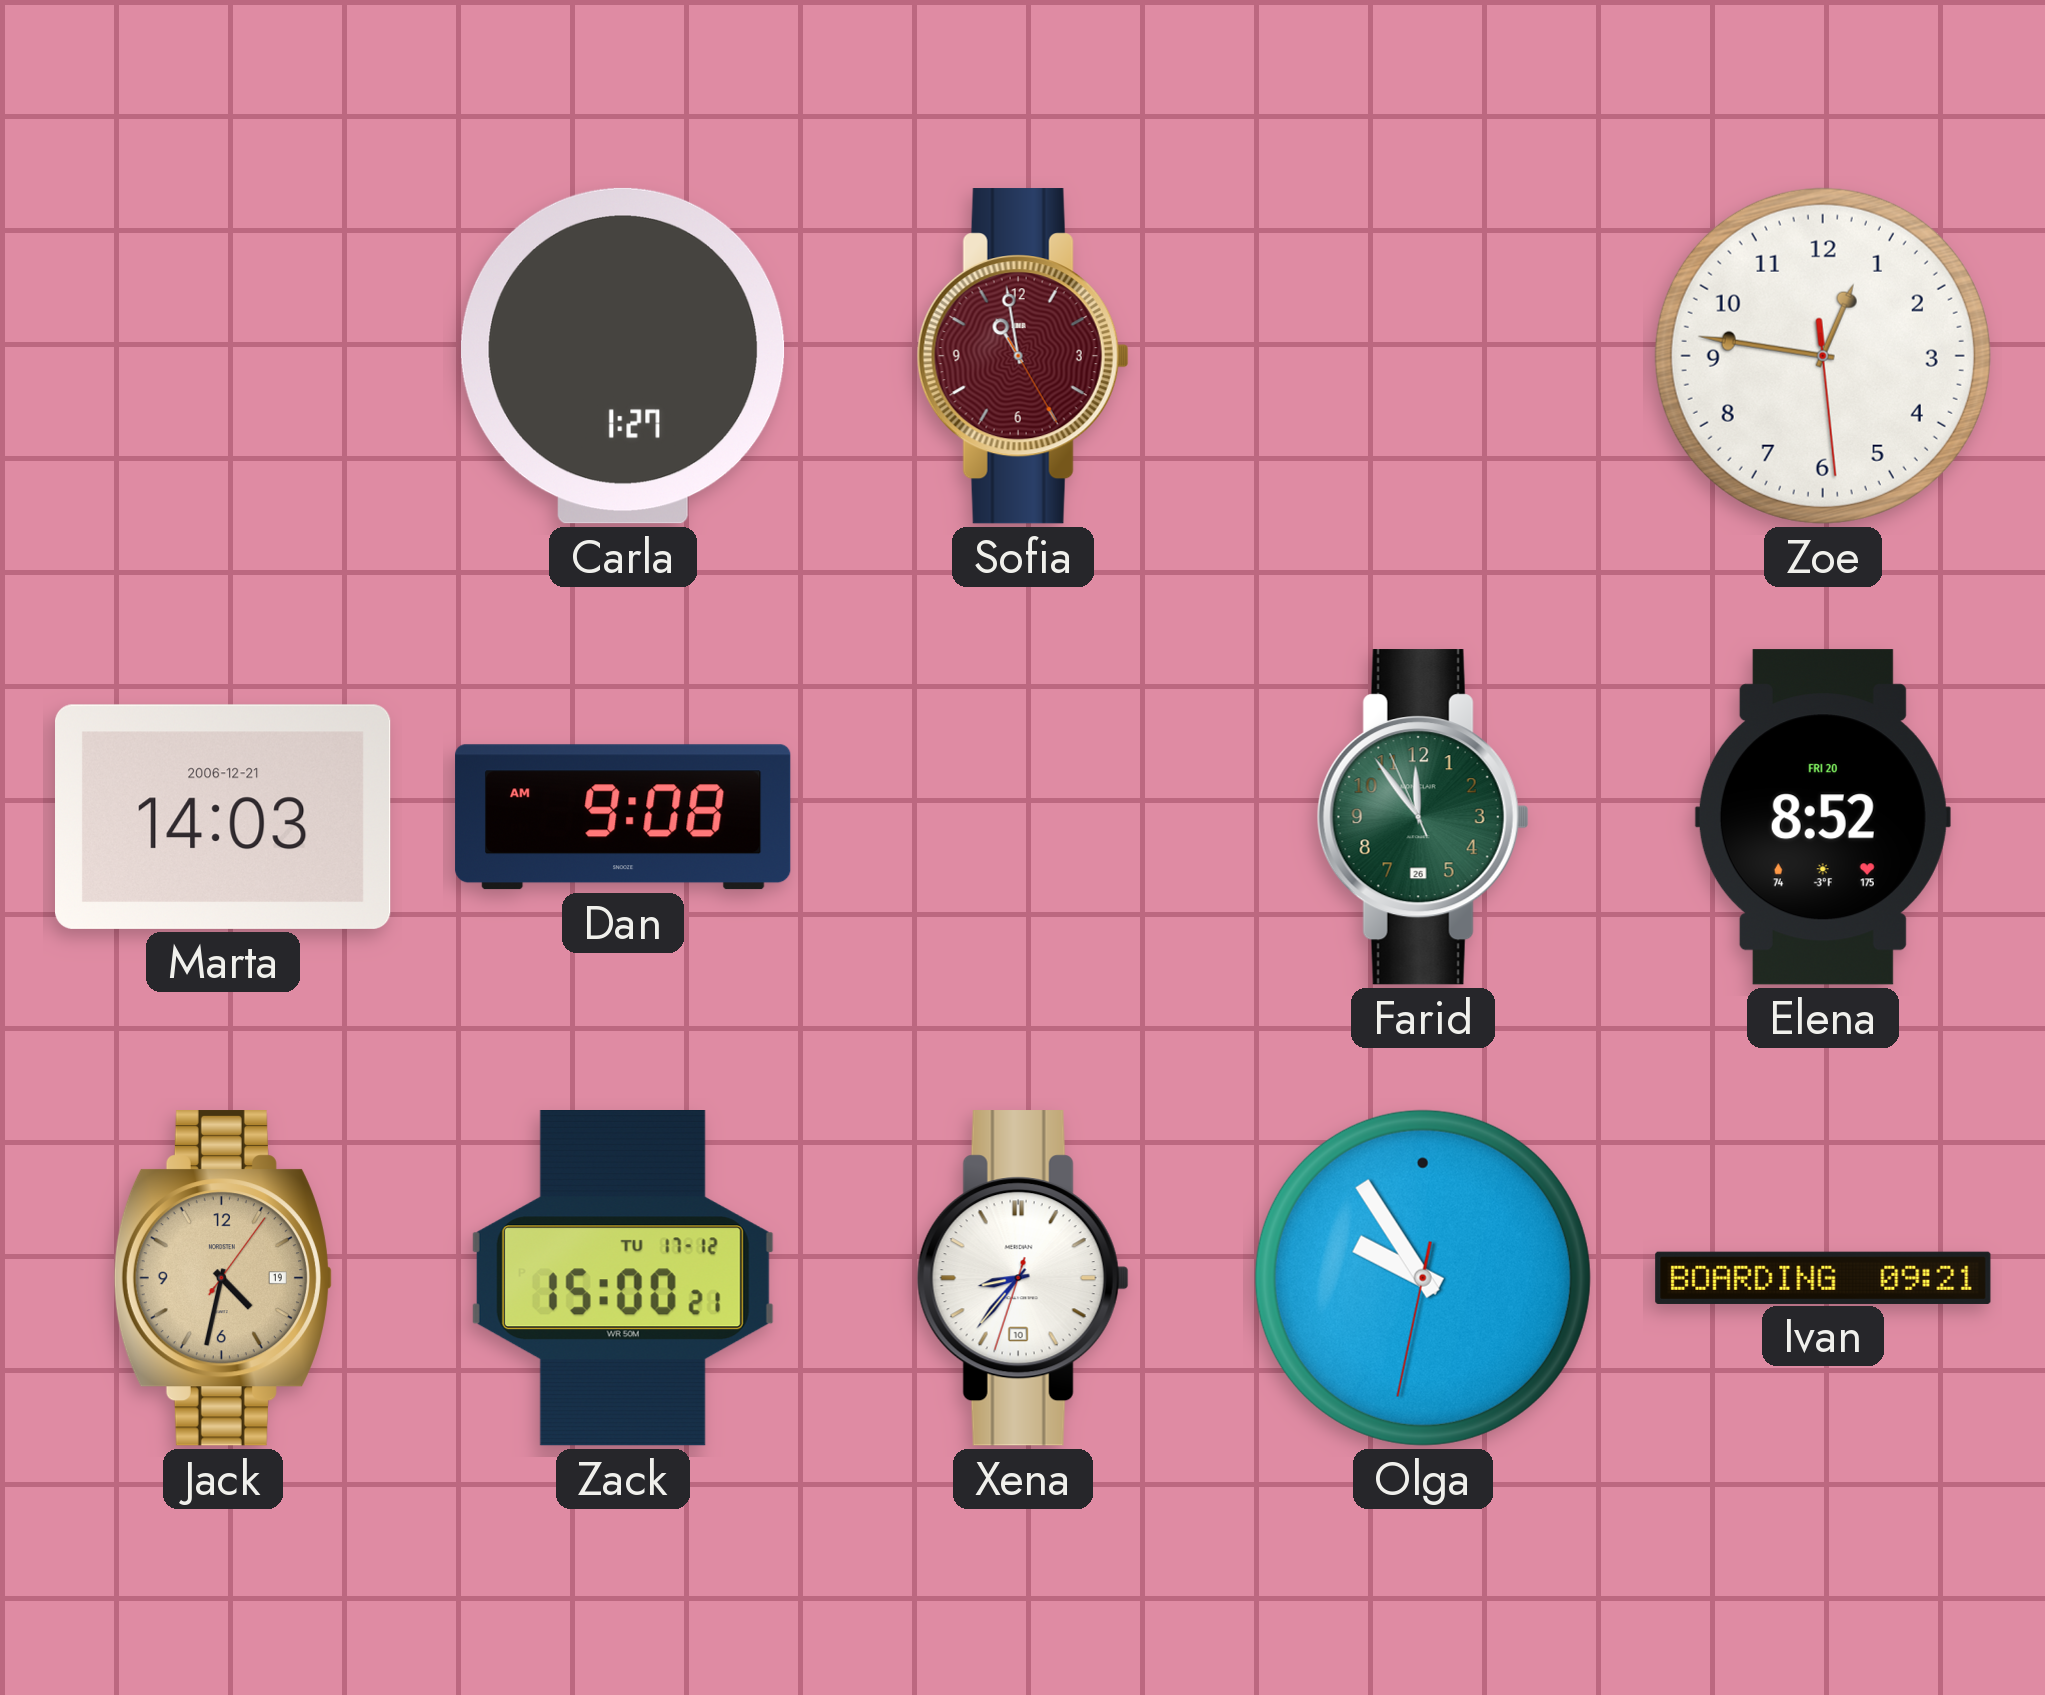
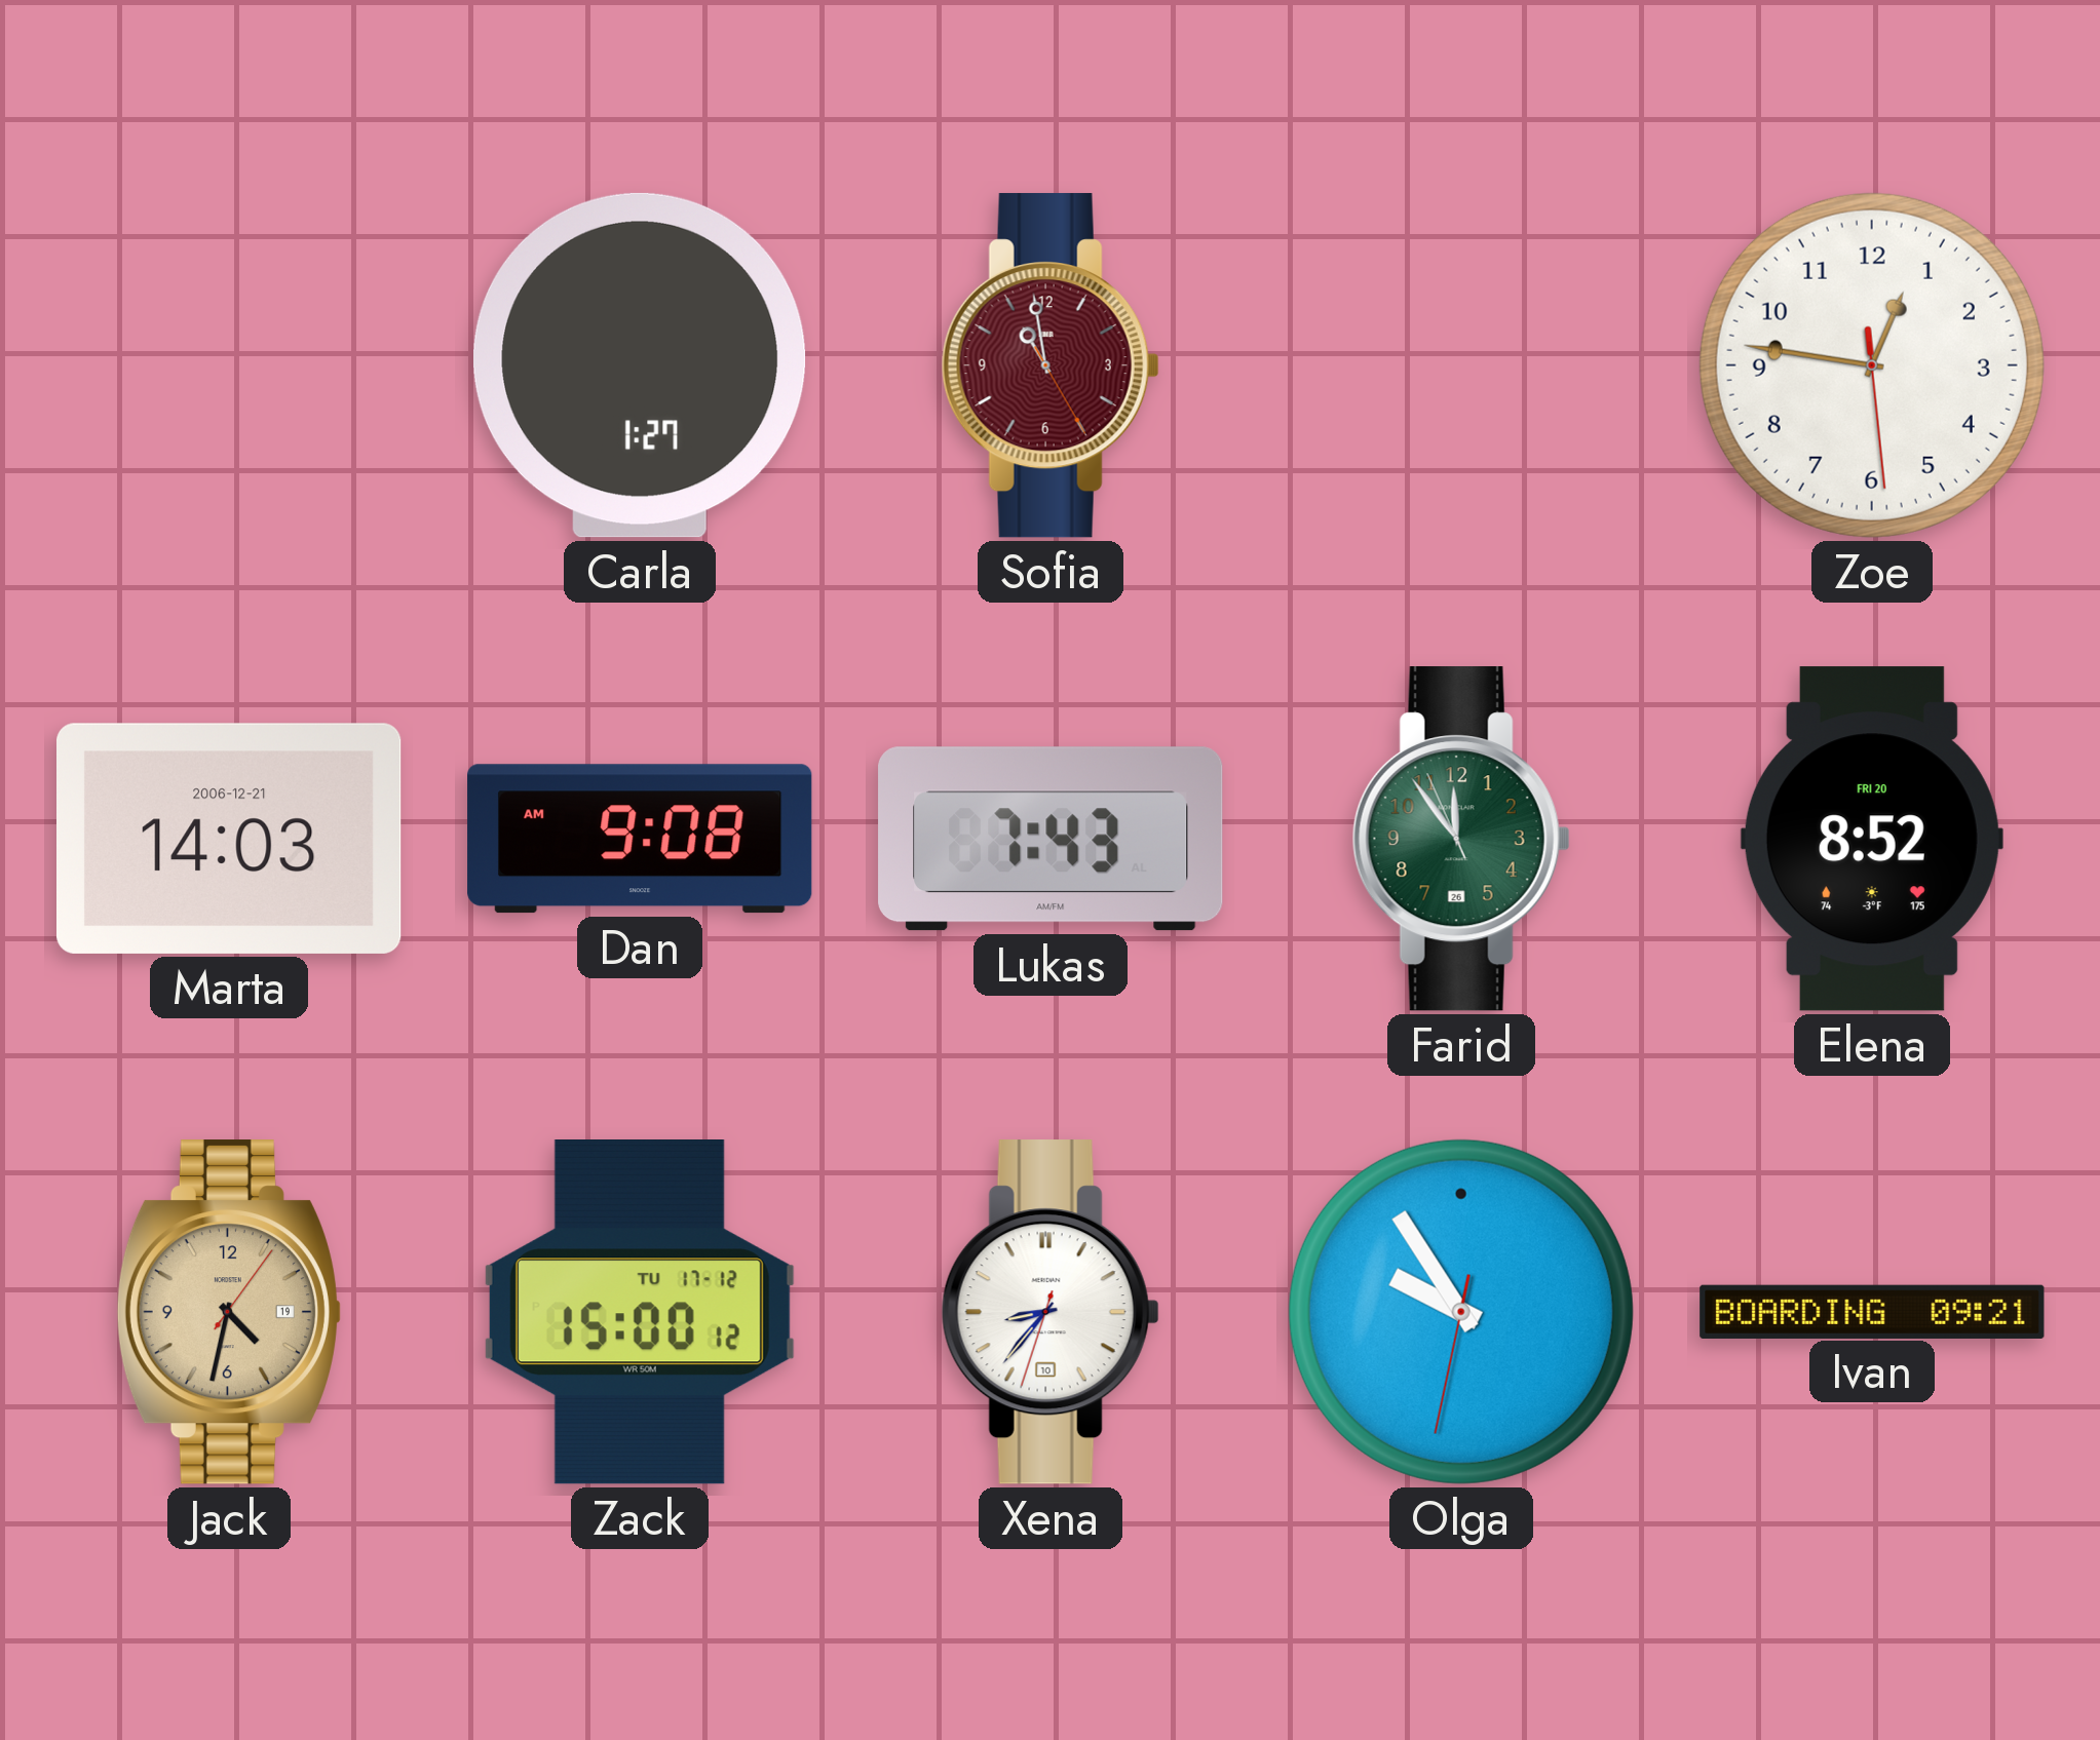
Lukas: none -> 7:43
Zack: 15:00:21 -> 15:00:12
